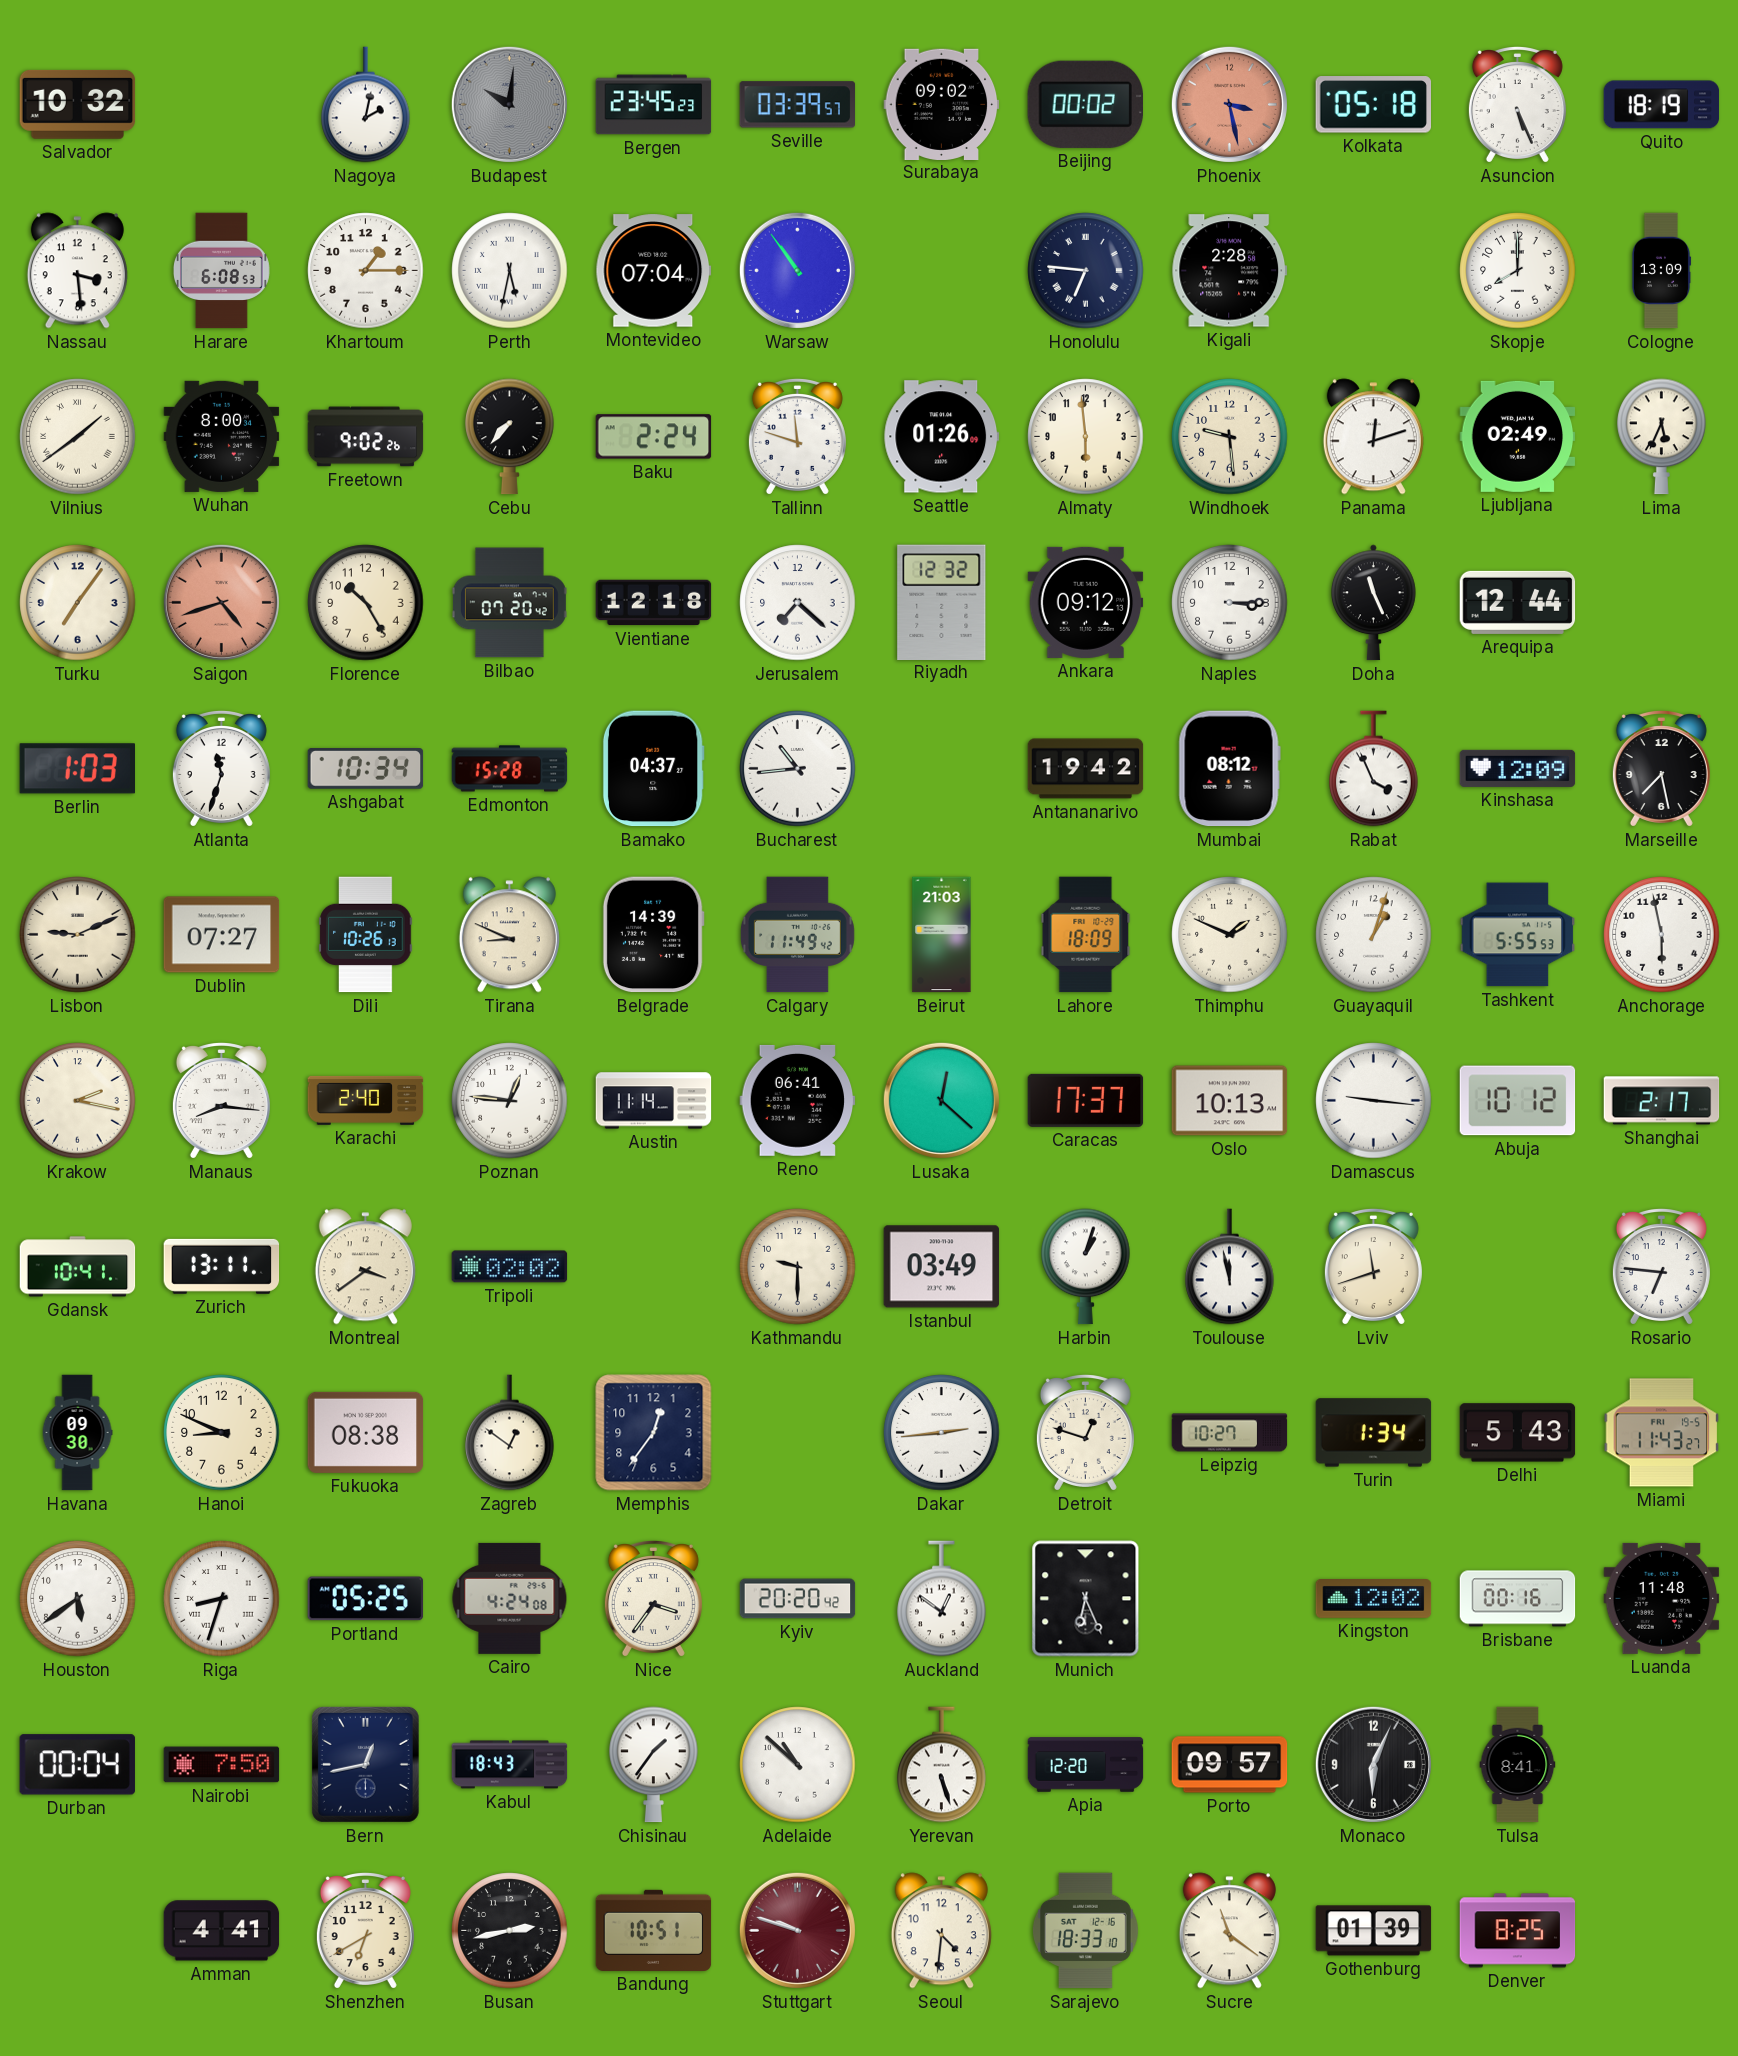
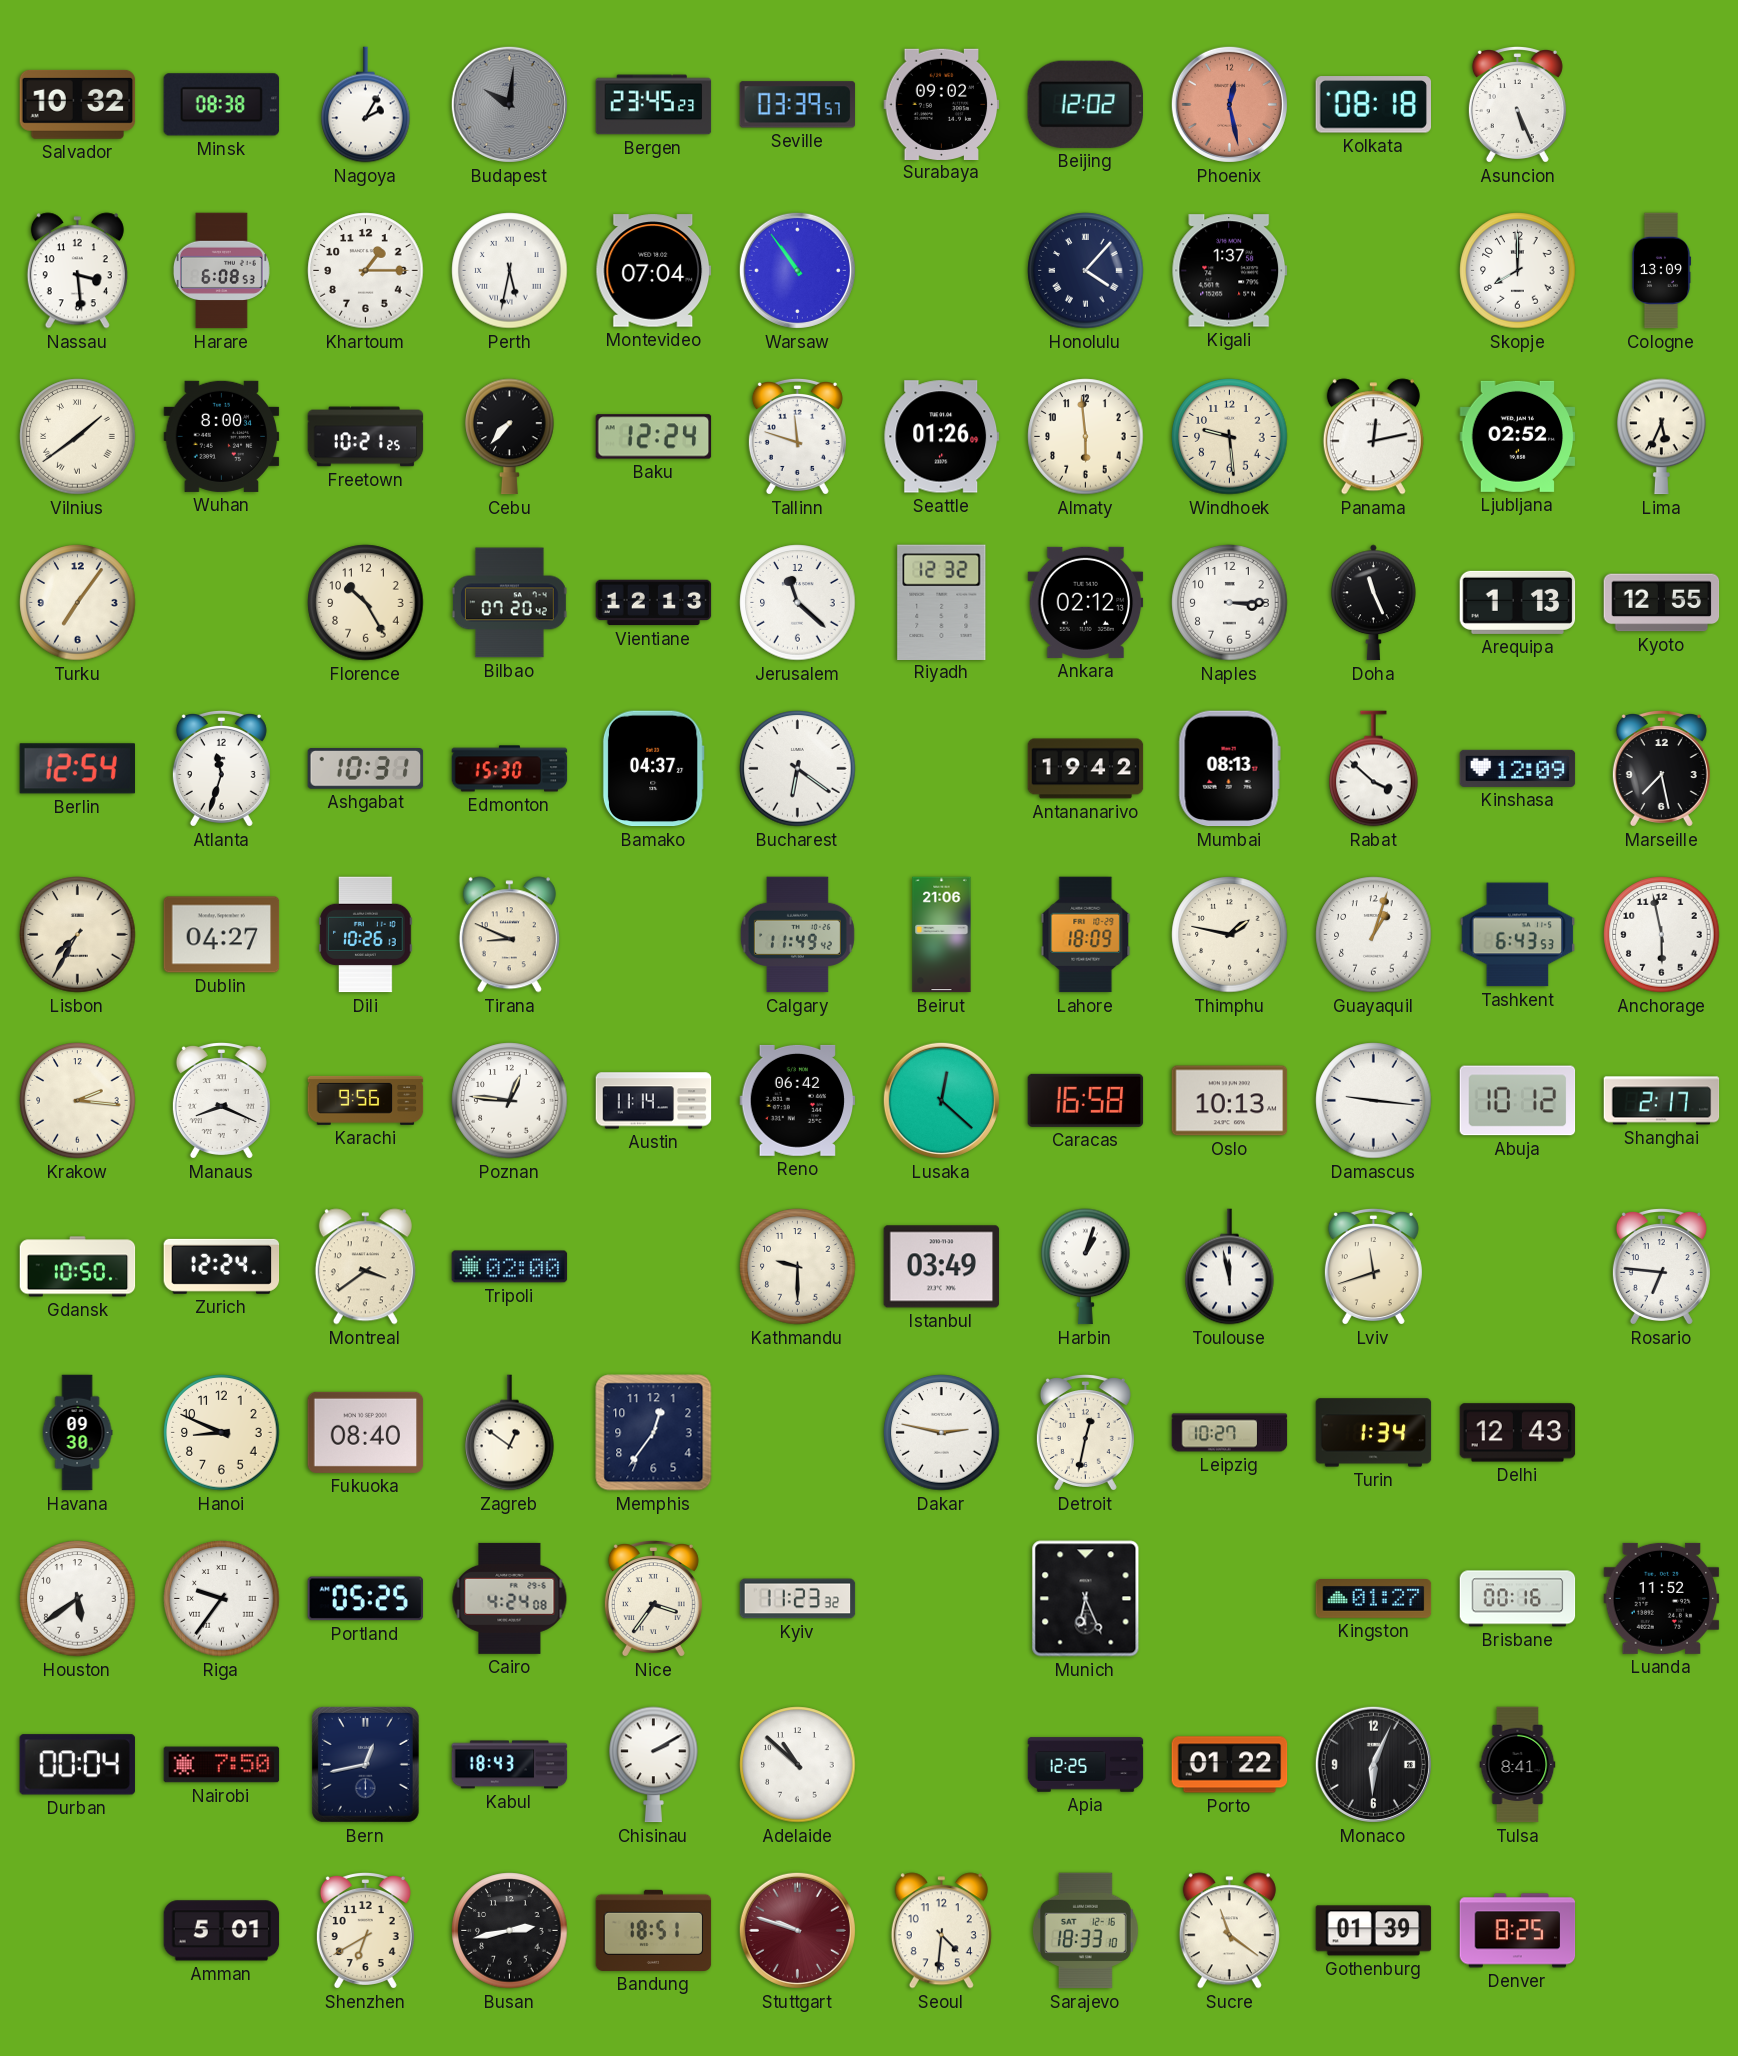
Minsk: none -> 08:38
Nagoya: 2:02 -> 2:05
Beijing: 00:02 -> 12:02
Phoenix: 3:28 -> 12:28
Kolkata: 05:18 -> 08:18
Quito: 18:19 -> none
Honolulu: 6:46 -> 4:07
Kigali: 2:28 -> 1:37
Freetown: 9:02 -> 10:21
Baku: 2:24 -> 12:24
Panama: 12:12 -> 12:13
Ljubljana: 02:49 -> 02:52
Saigon: 4:42 -> none
Vientiane: 12:18 -> 12:13
Jerusalem: 7:22 -> 11:22
Ankara: 09:12 -> 02:12
Arequipa: 12:44 -> 1:13
Kyoto: none -> 12:55
Berlin: 1:03 -> 12:54
Ashgabat: 10:34 -> 10:31
Edmonton: 15:28 -> 15:30
Bucharest: 10:44 -> 6:21
Mumbai: 08:12 -> 08:13
Rabat: 3:56 -> 3:52
Lisbon: 9:11 -> 7:35
Dublin: 07:27 -> 04:27
Belgrade: 14:39 -> none
Beirut: 21:03 -> 21:06
Thimphu: 1:49 -> 1:47
Tashkent: 5:55 -> 6:43
Krakow: 2:17 -> 2:16
Manaus: 8:16 -> 8:19
Karachi: 2:40 -> 9:56
Reno: 06:41 -> 06:42
Caracas: 17:37 -> 16:58
Gdansk: 10:41 -> 10:50
Zurich: 13:11 -> 12:24
Tripoli: 02:02 -> 02:00
Fukuoka: 08:38 -> 08:40
Dakar: 2:44 -> 2:47
Detroit: 12:48 -> 12:32
Delhi: 5:43 -> 12:43
Miami: 11:43 -> none
Riga: 8:33 -> 9:36
Kyiv: 20:20 -> 11:23
Auckland: 12:51 -> none
Kingston: 12:02 -> 01:27
Luanda: 11:48 -> 11:52
Chisinau: 1:36 -> 2:10
Yerevan: 5:27 -> none
Apia: 12:20 -> 12:25
Porto: 09:57 -> 01:22
Amman: 4:41 -> 5:01
Bandung: 10:51 -> 18:51
